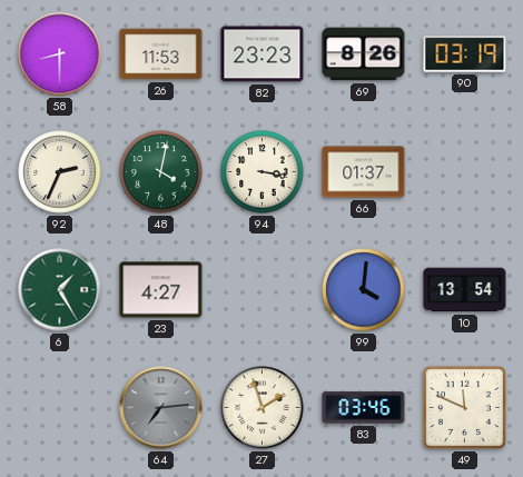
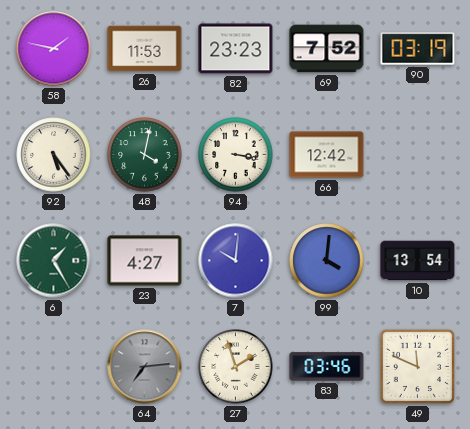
58: 8:30 -> 1:47
69: 8:26 -> 7:52
92: 2:34 -> 5:24
66: 01:37 -> 12:42
7: none -> 10:01
